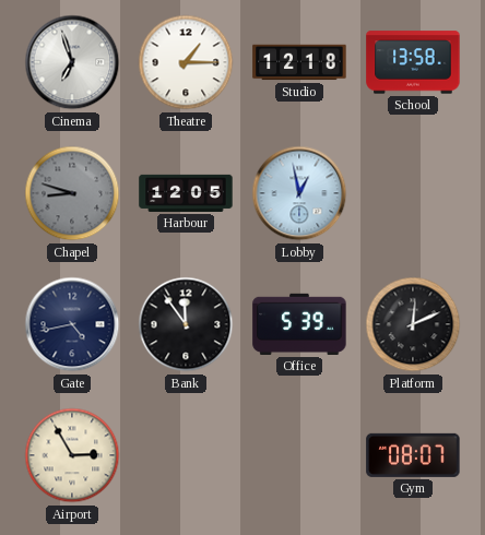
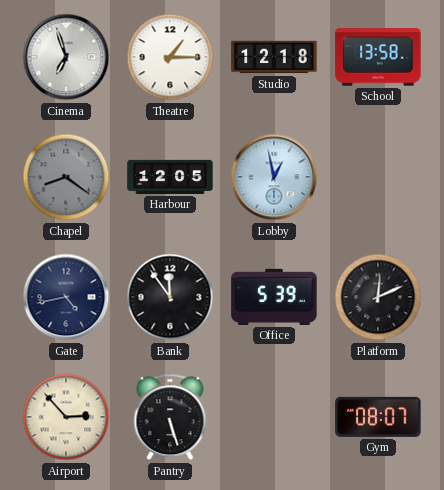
Chapel: 8:48 -> 8:21
Airport: 2:55 -> 2:53
Pantry: none -> 5:27
